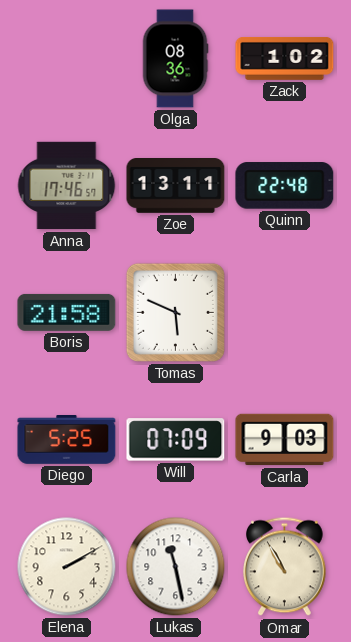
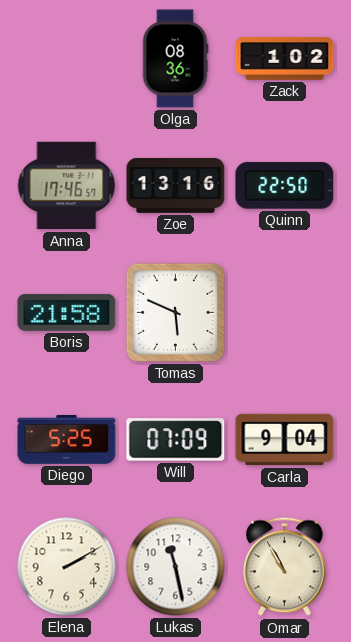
Zoe: 13:11 -> 13:16
Quinn: 22:48 -> 22:50
Carla: 9:03 -> 9:04
